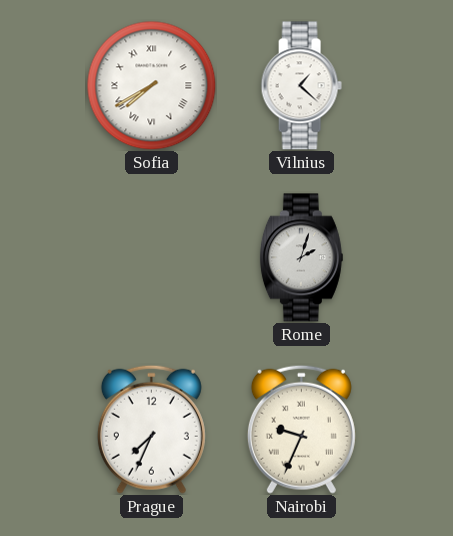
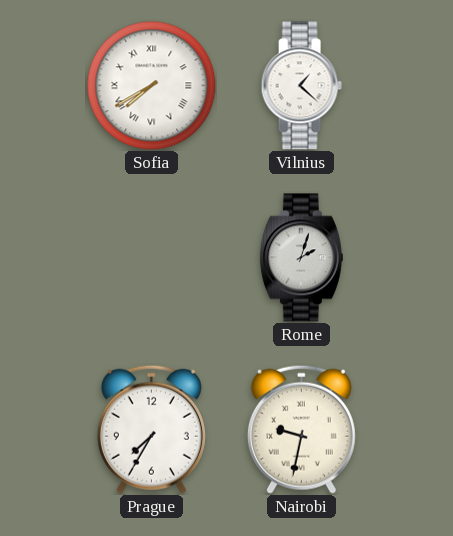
Prague: 7:34 -> 7:35
Nairobi: 9:34 -> 9:32
